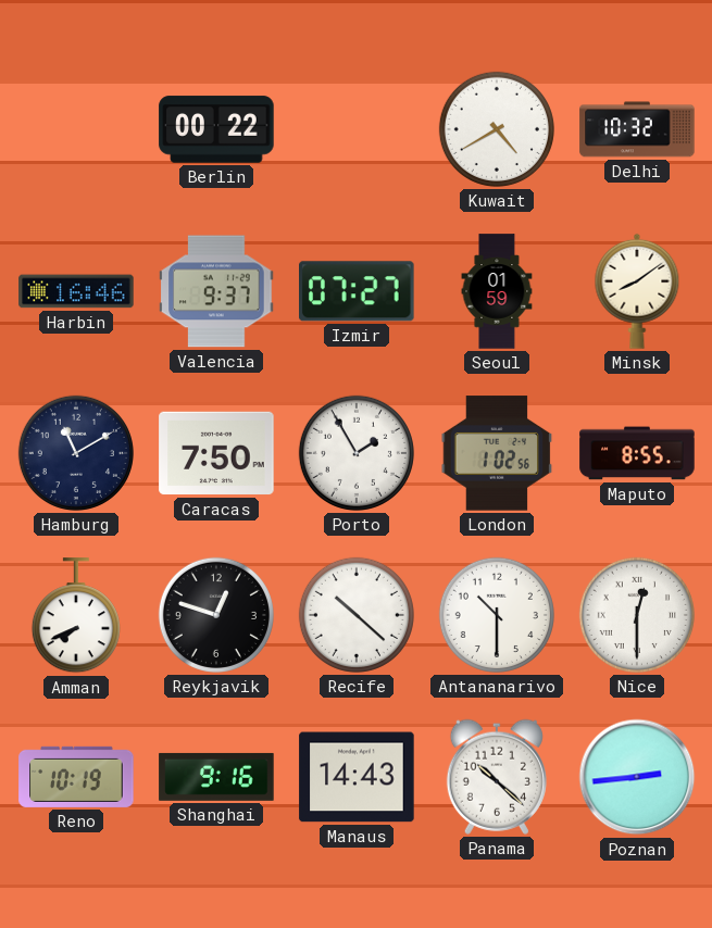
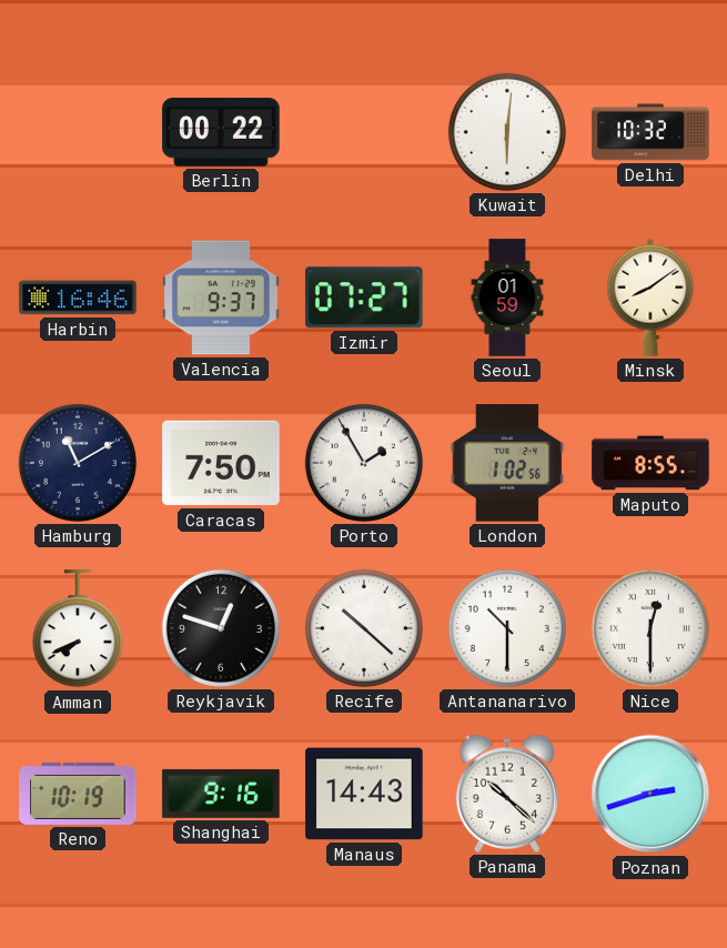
Kuwait: 4:40 -> 6:01
Poznan: 2:44 -> 2:42
